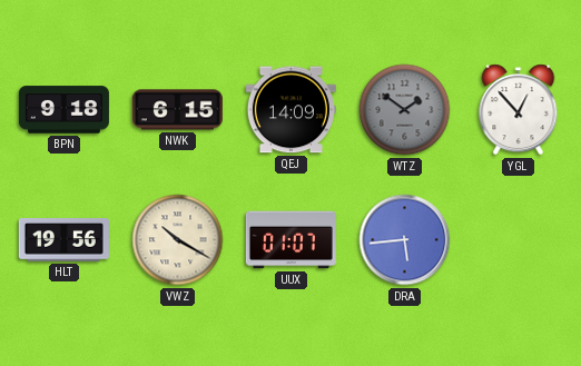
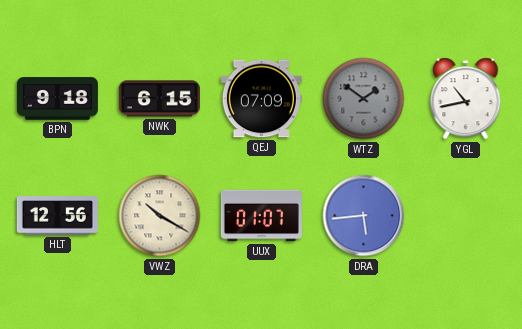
QEJ: 14:09 -> 07:09
YGL: 12:53 -> 10:43
HLT: 19:56 -> 12:56
